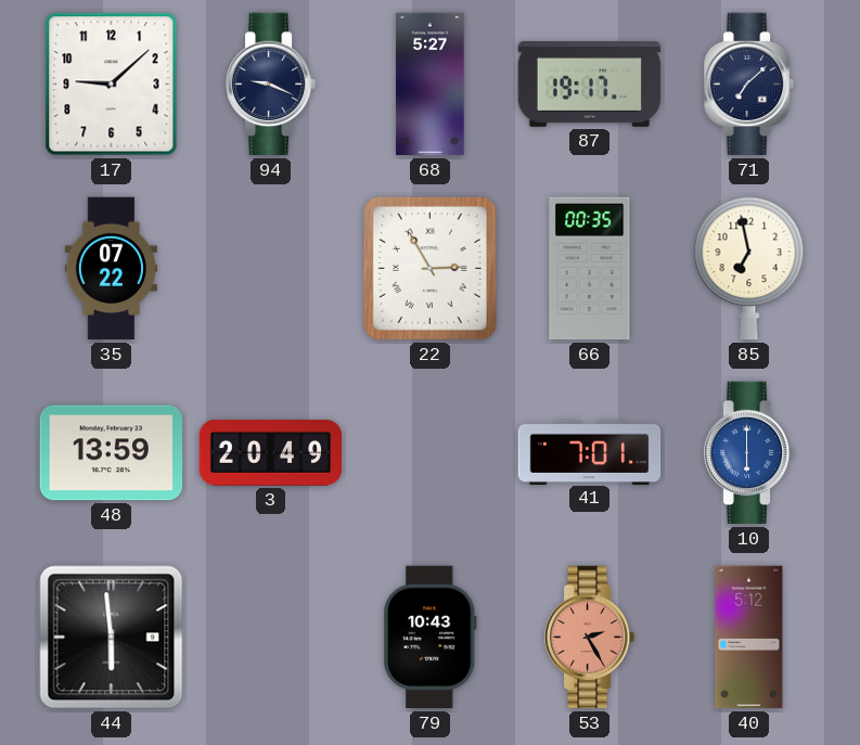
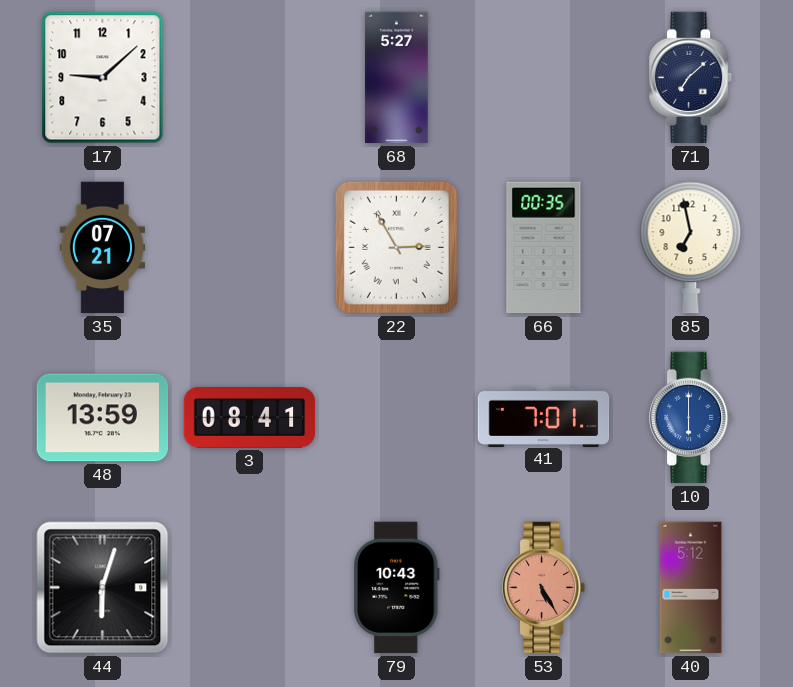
94: 9:19 -> none
87: 19:17 -> none
35: 07:22 -> 07:21
3: 20:49 -> 08:41
44: 5:59 -> 6:03
53: 2:25 -> 5:25
